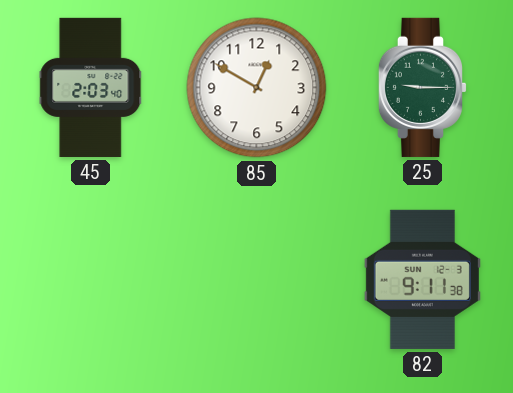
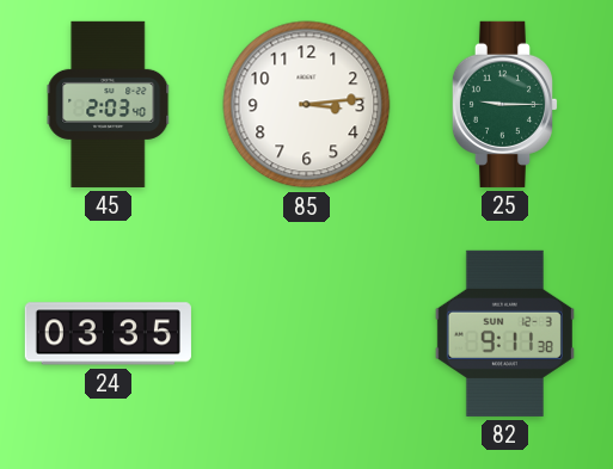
85: 12:50 -> 3:14
24: none -> 03:35
